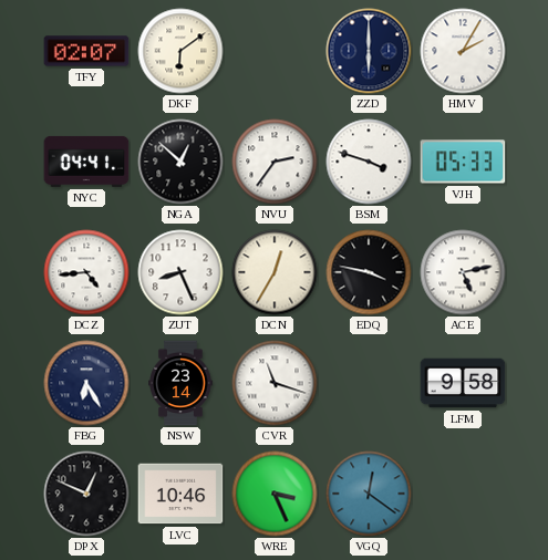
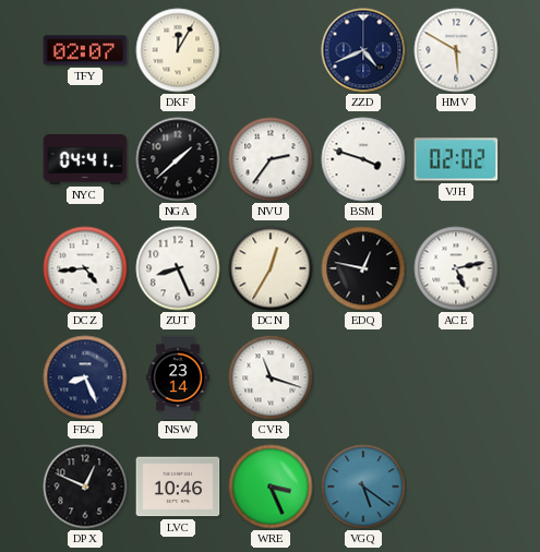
DKF: 6:09 -> 12:05
ZZD: 6:00 -> 4:41
HMV: 2:05 -> 5:50
NGA: 12:52 -> 1:38
VJH: 05:33 -> 02:02
EDQ: 3:47 -> 12:47
FBG: 6:25 -> 8:26
LFM: 9:58 -> none
VGQ: 12:21 -> 5:21
